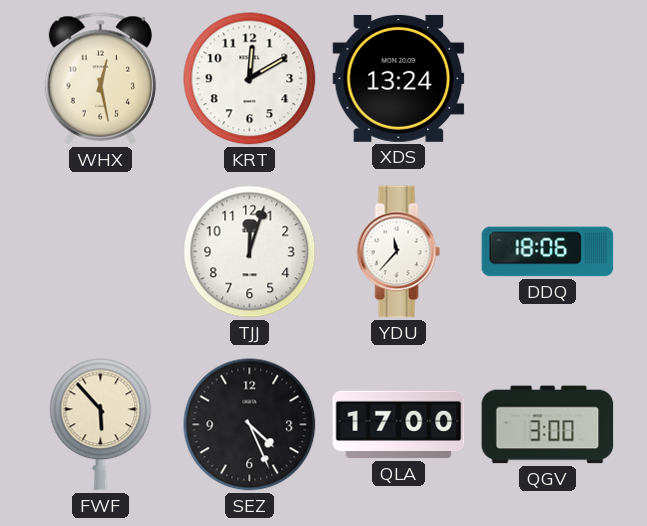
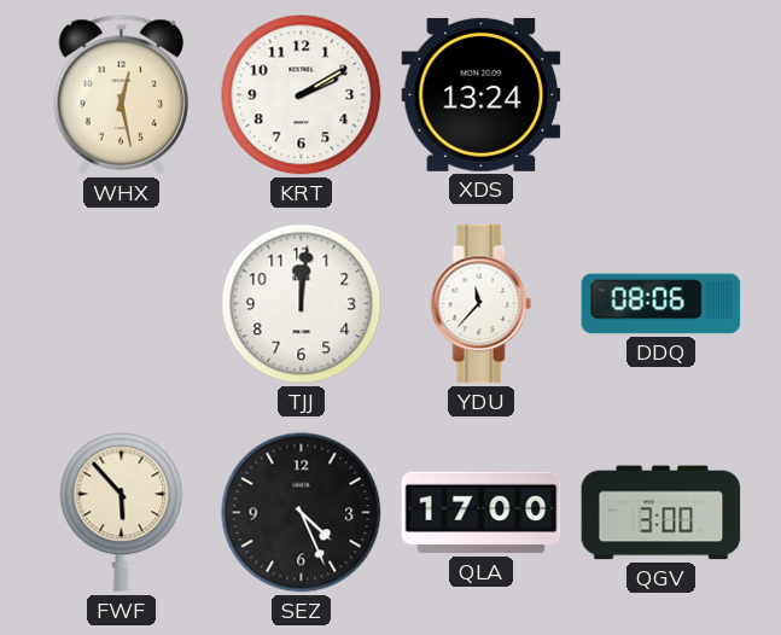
KRT: 12:10 -> 2:10
TJJ: 12:03 -> 12:01
DDQ: 18:06 -> 08:06
